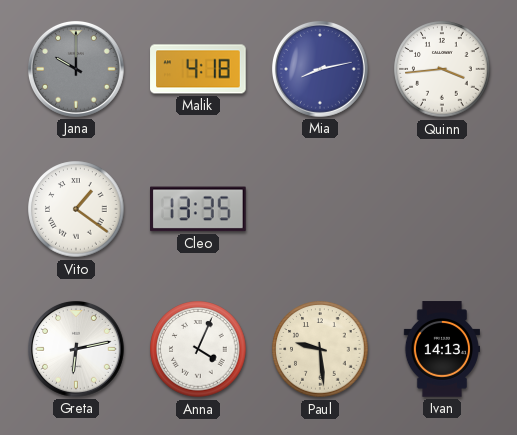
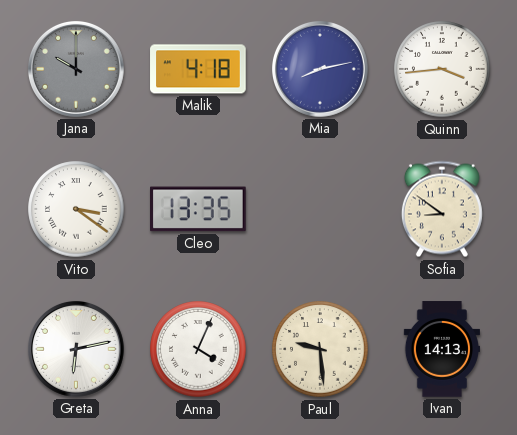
Vito: 1:21 -> 3:21
Sofia: none -> 8:51
